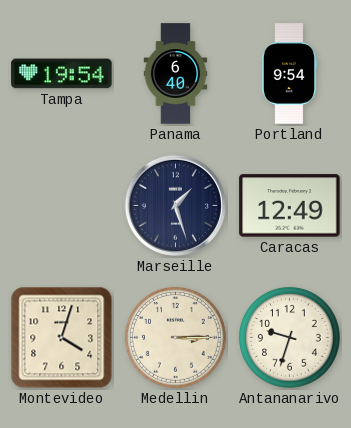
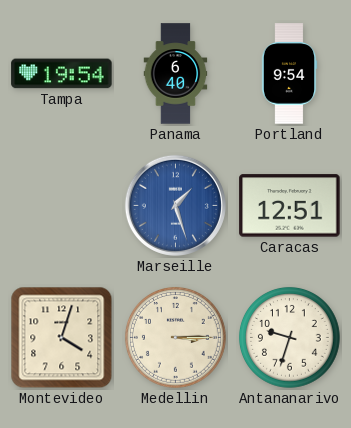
Marseille dial: navy -> blue
Caracas: 12:49 -> 12:51
